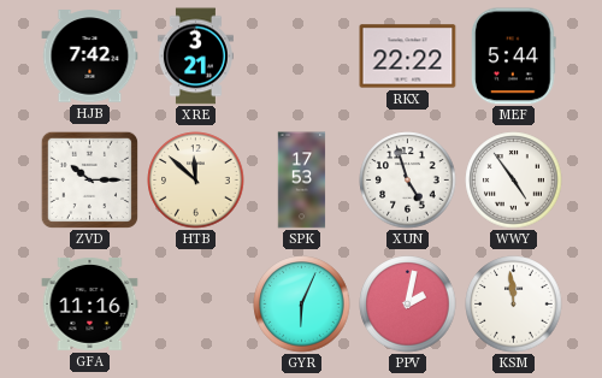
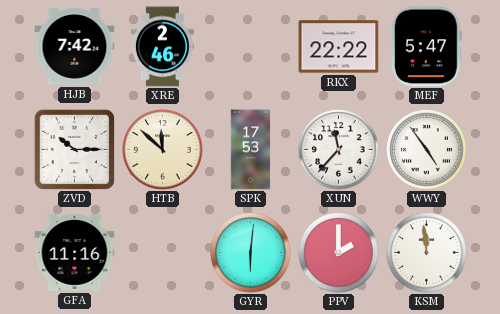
XRE: 3:21 -> 2:46
MEF: 5:44 -> 5:47
XUN: 4:57 -> 11:37
GYR: 6:04 -> 6:01
PPV: 2:02 -> 2:00
